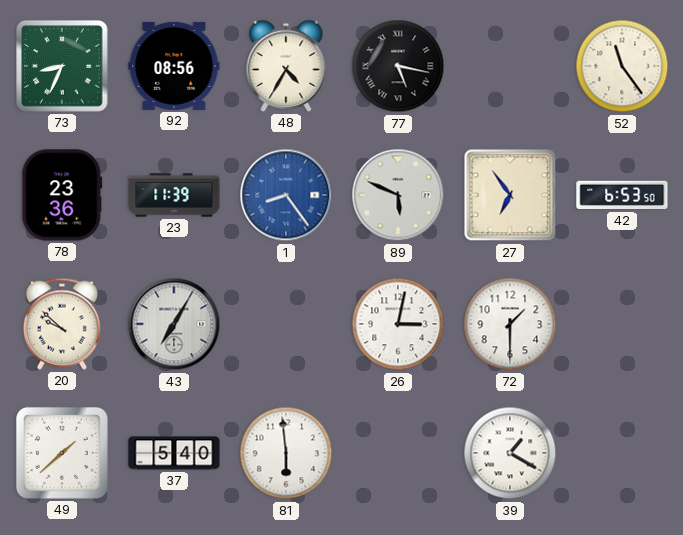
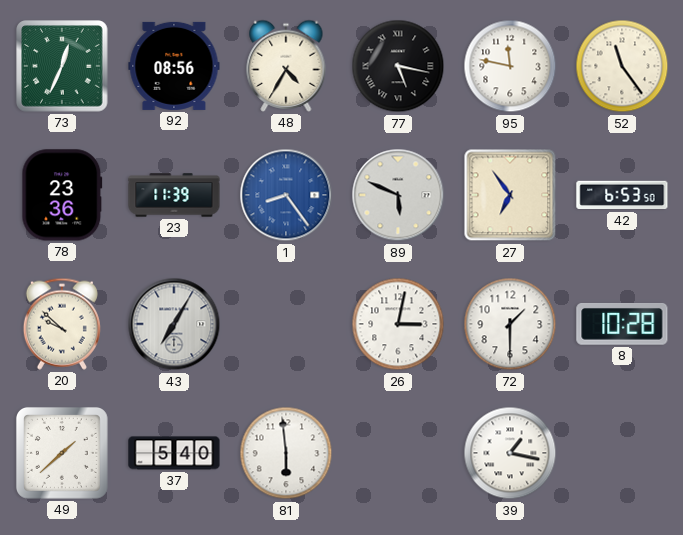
73: 8:34 -> 12:34
95: none -> 11:47
8: none -> 10:28
39: 1:20 -> 1:17
